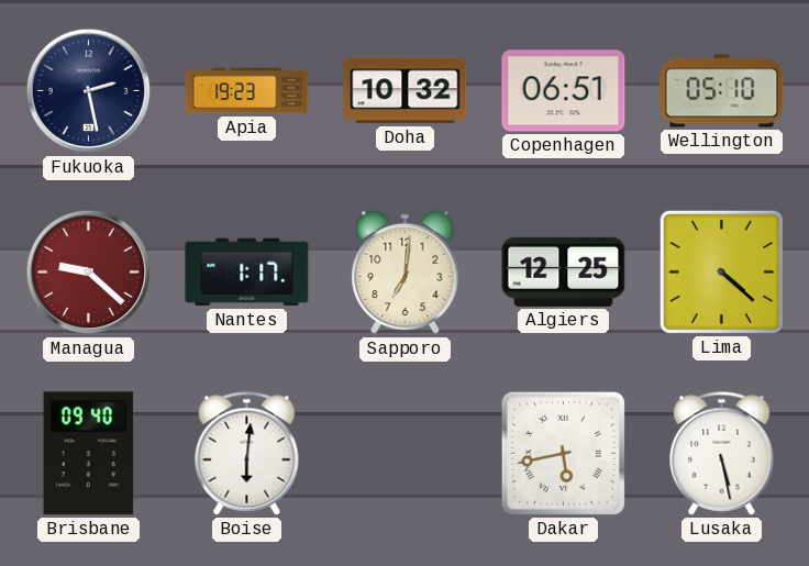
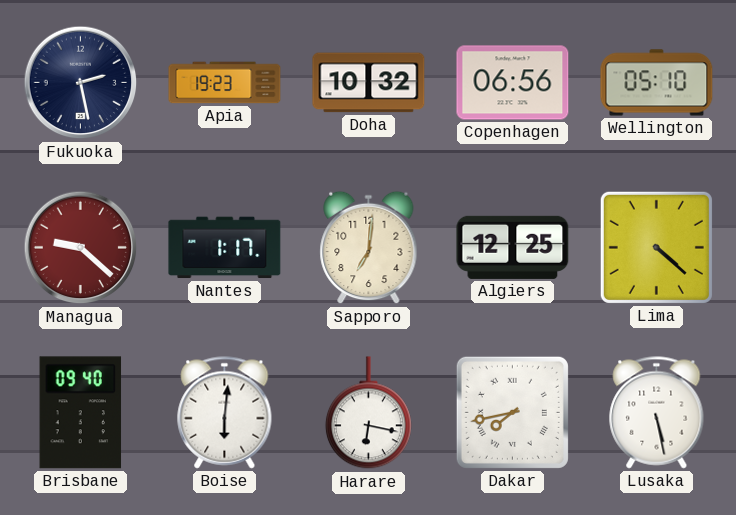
Copenhagen: 06:51 -> 06:56
Harare: none -> 6:17
Dakar: 5:43 -> 7:43
